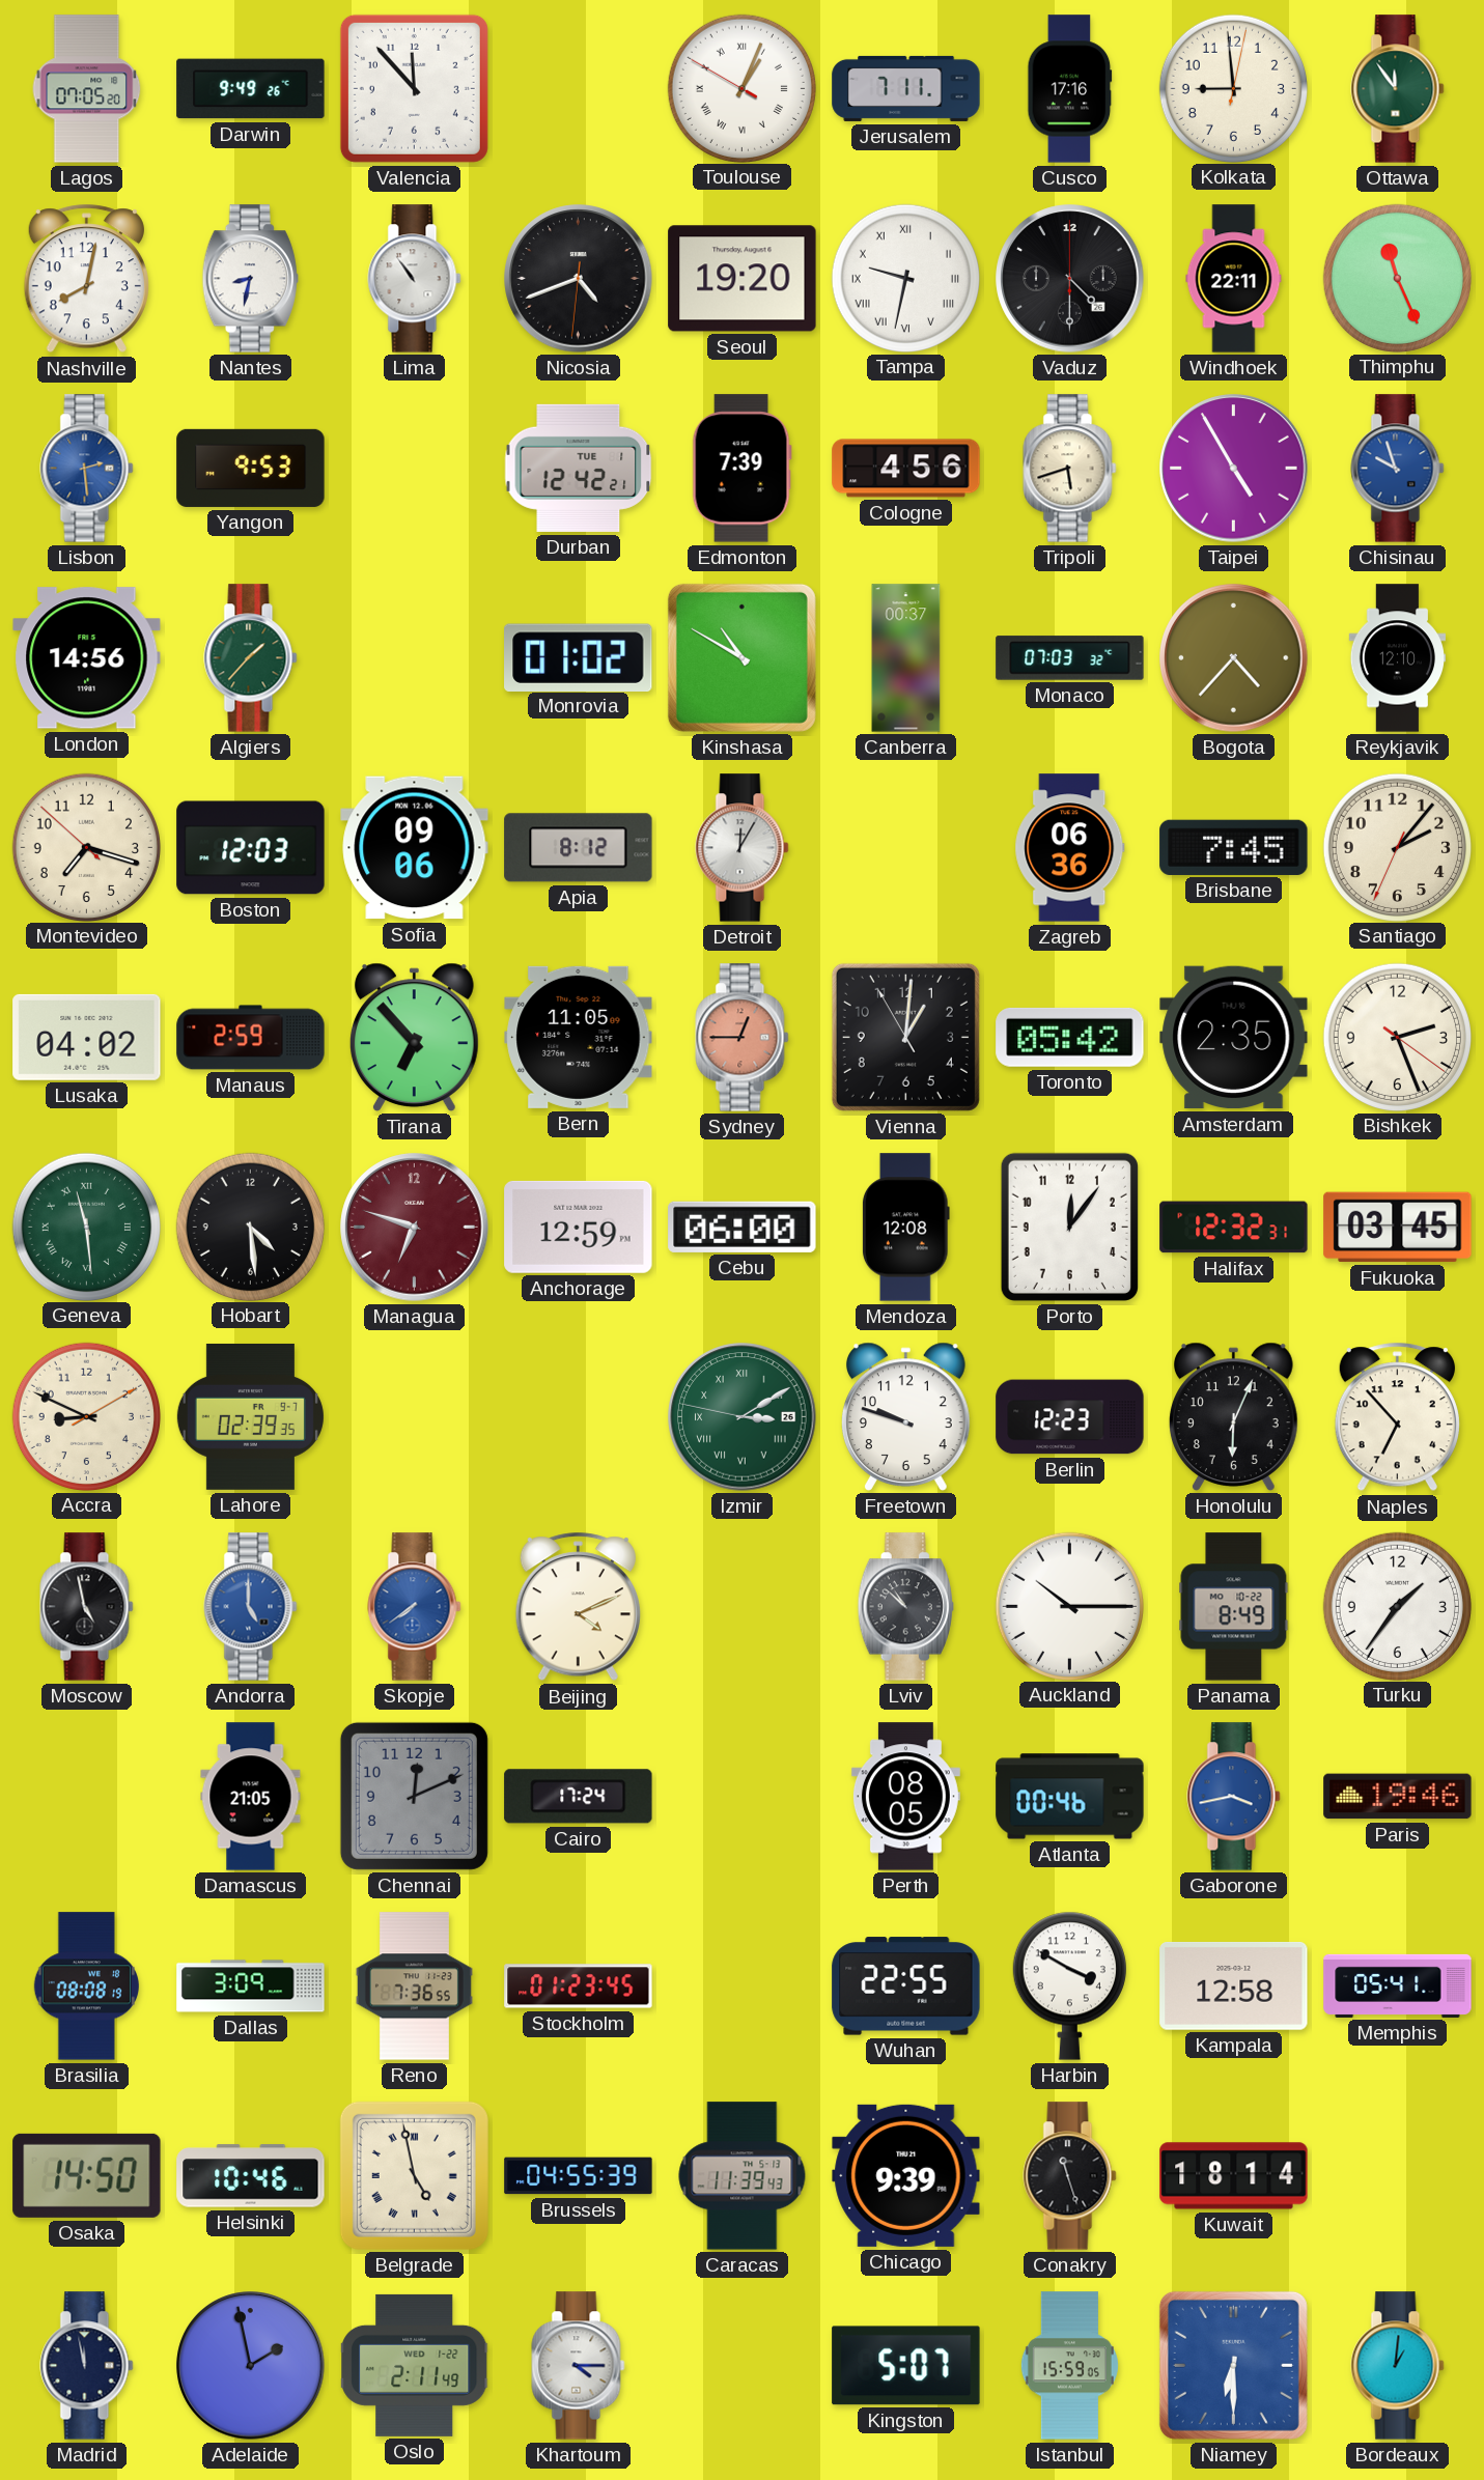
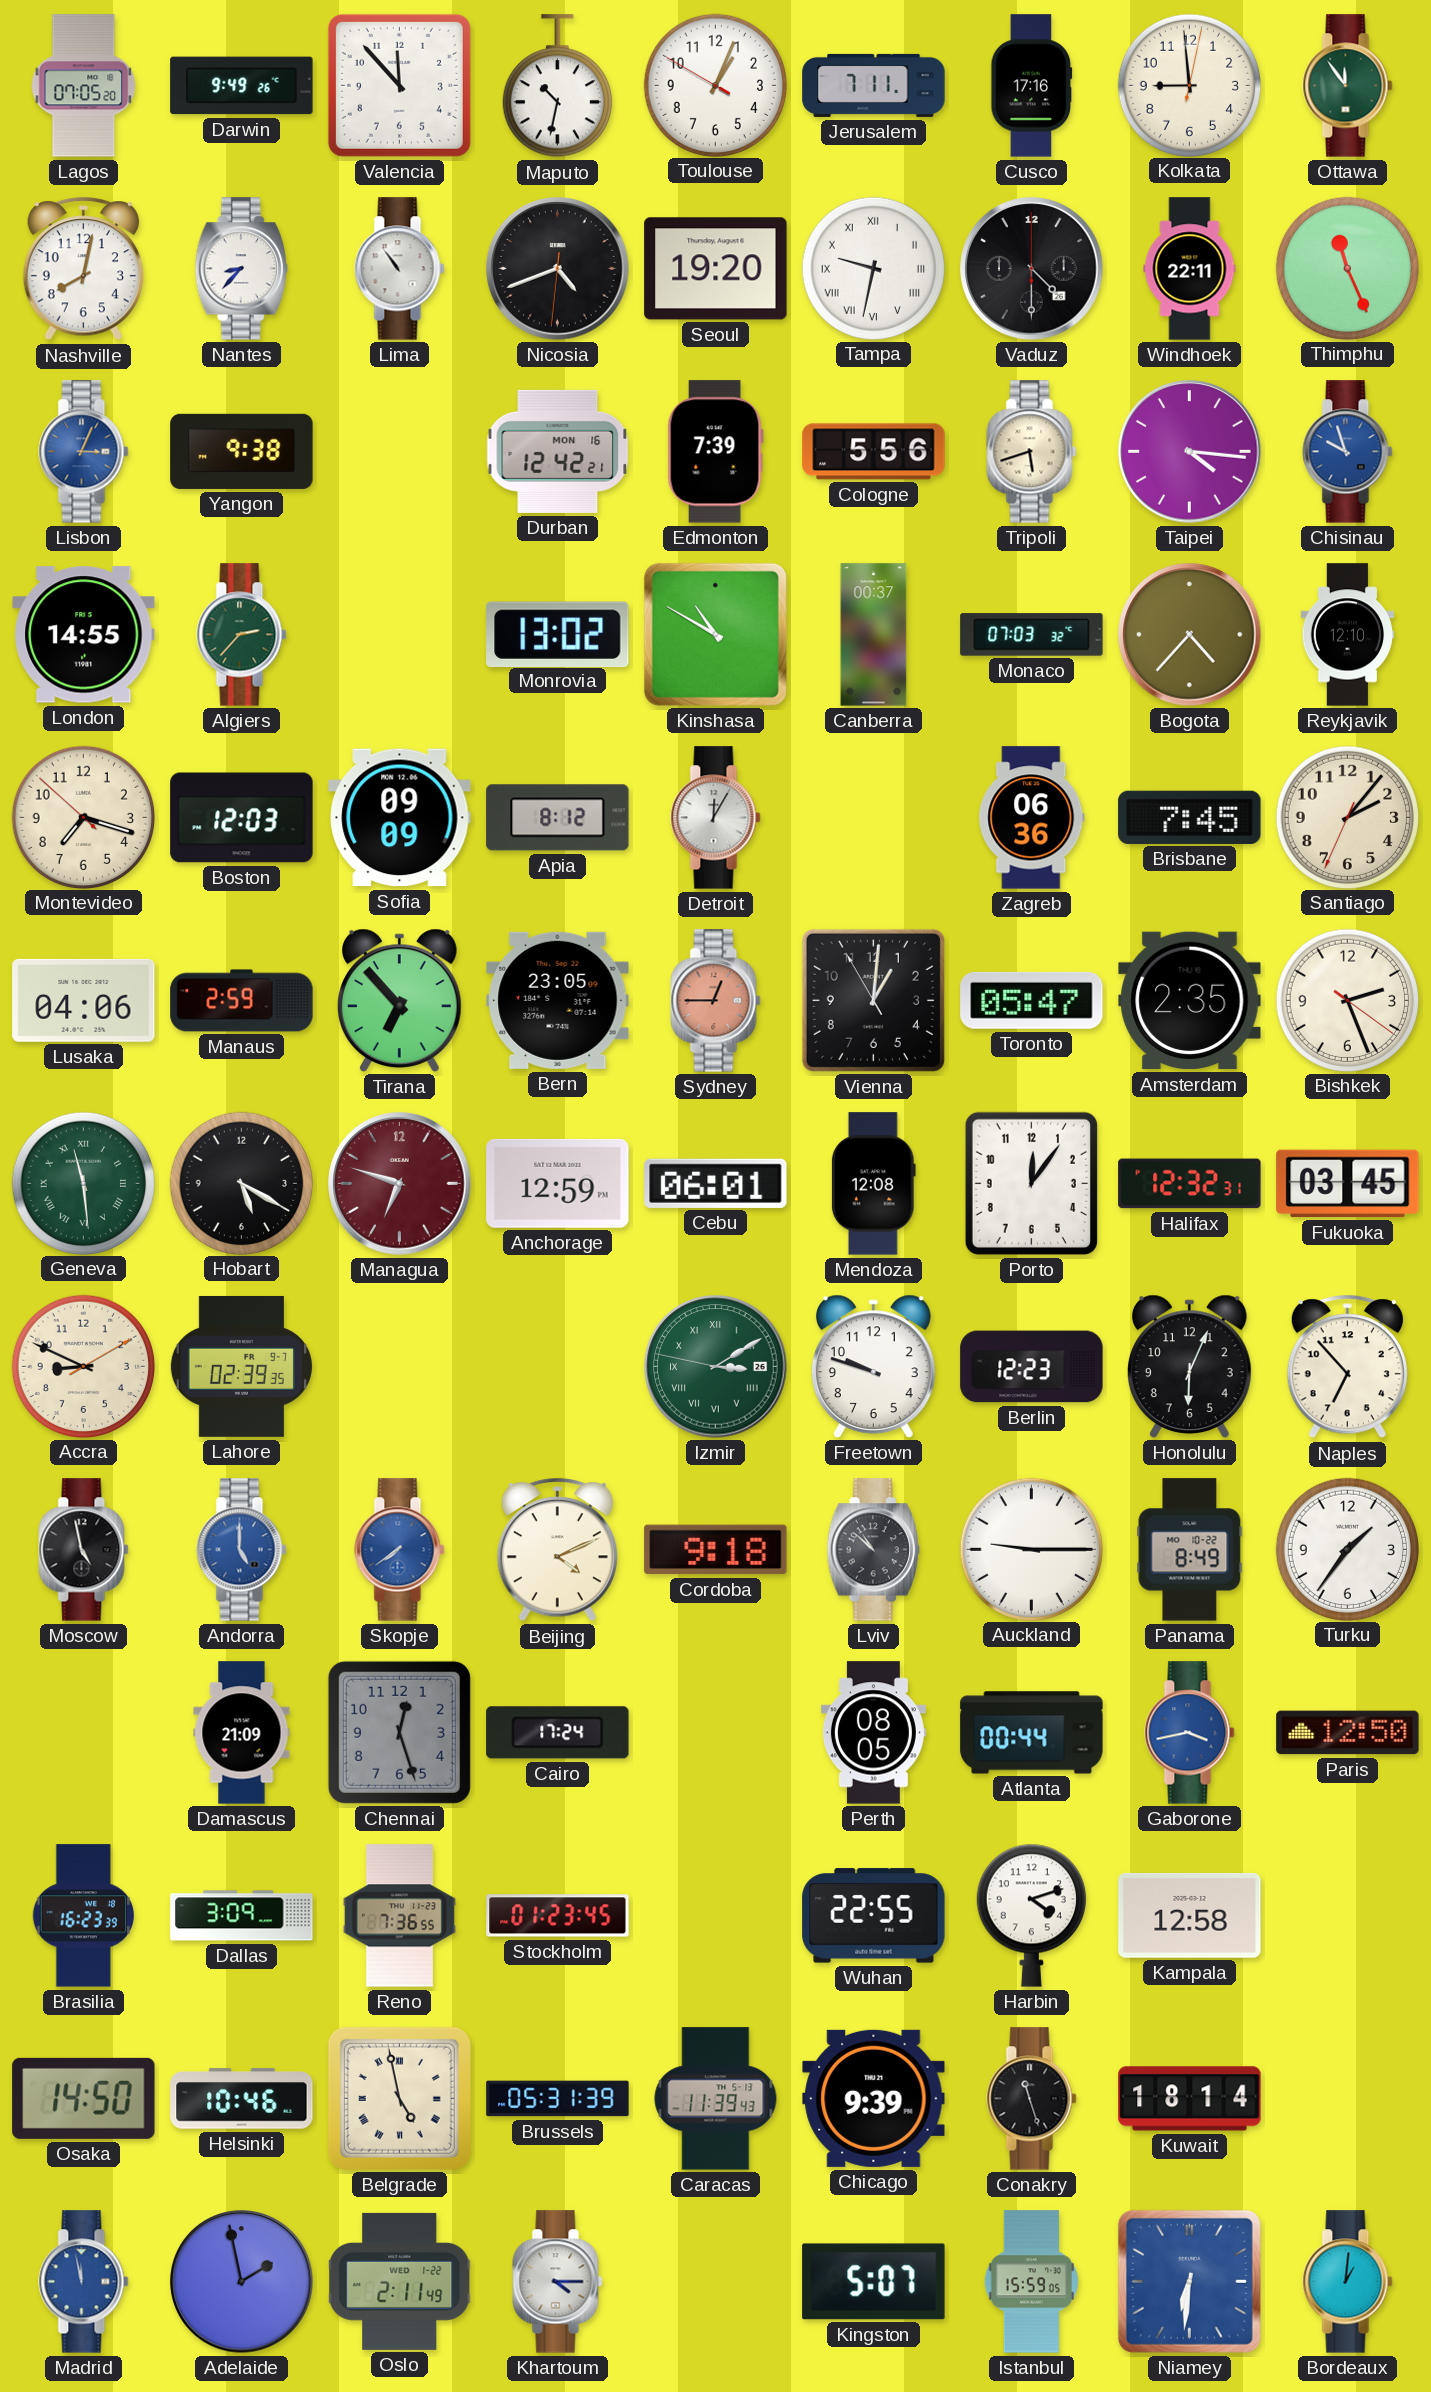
Maputo: none -> 10:32
Toulouse numerals: Roman -> Arabic
Nantes: 8:32 -> 8:37
Lisbon: 2:29 -> 3:04
Yangon: 9:53 -> 9:38
Durban date: TUE 1 -> MON 16
Cologne: 4:56 -> 5:56
Taipei: 4:55 -> 4:16
London: 14:56 -> 14:55
Algiers: 1:37 -> 2:37
Monrovia: 01:02 -> 13:02
Sofia: 09:06 -> 09:09
Lusaka: 04:02 -> 04:06
Bern: 11:05 -> 23:05
Toronto: 05:42 -> 05:47
Hobart: 4:29 -> 5:20
Cebu: 06:00 -> 06:01
Cordoba: none -> 9:18
Auckland: 10:15 -> 9:15
Damascus: 21:05 -> 21:09
Chennai: 12:11 -> 12:27
Atlanta: 00:46 -> 00:44
Paris: 19:46 -> 12:50
Brasilia: 08:08 -> 16:23
Harbin: 3:50 -> 4:12
Memphis: 05:41 -> none
Brussels: 04:55 -> 05:31
Madrid dial: navy -> blue
Niamey: 6:30 -> 6:31
